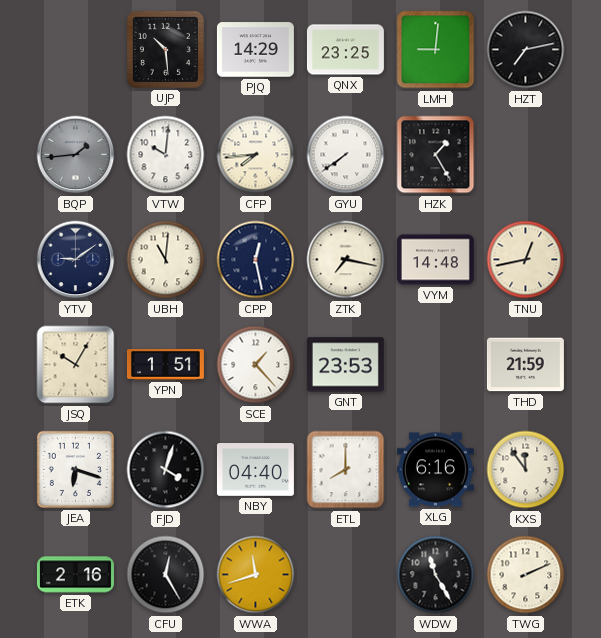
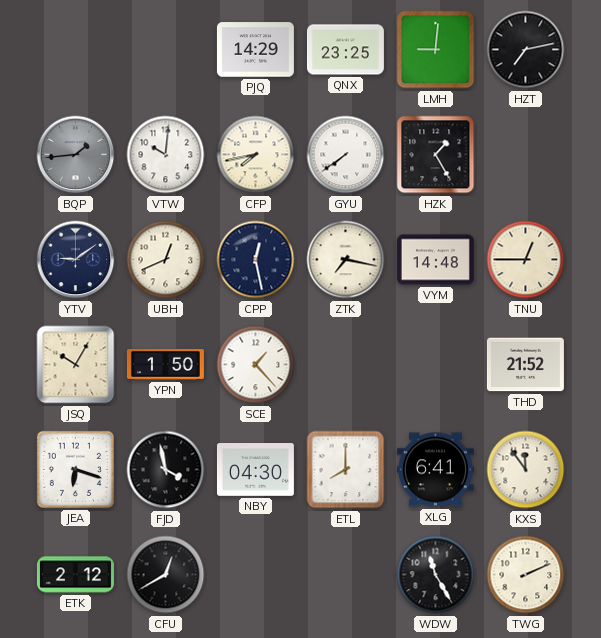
UJP: 10:29 -> none
CFP: 7:44 -> 7:43
UBH: 11:01 -> 12:41
TNU: 12:43 -> 12:45
YPN: 1:51 -> 1:50
GNT: 23:53 -> none
THD: 21:59 -> 21:52
FJD: 4:03 -> 3:58
NBY: 04:40 -> 04:30
XLG: 6:16 -> 6:41
ETK: 2:16 -> 2:12
CFU: 12:25 -> 12:40
WWA: 11:42 -> none
